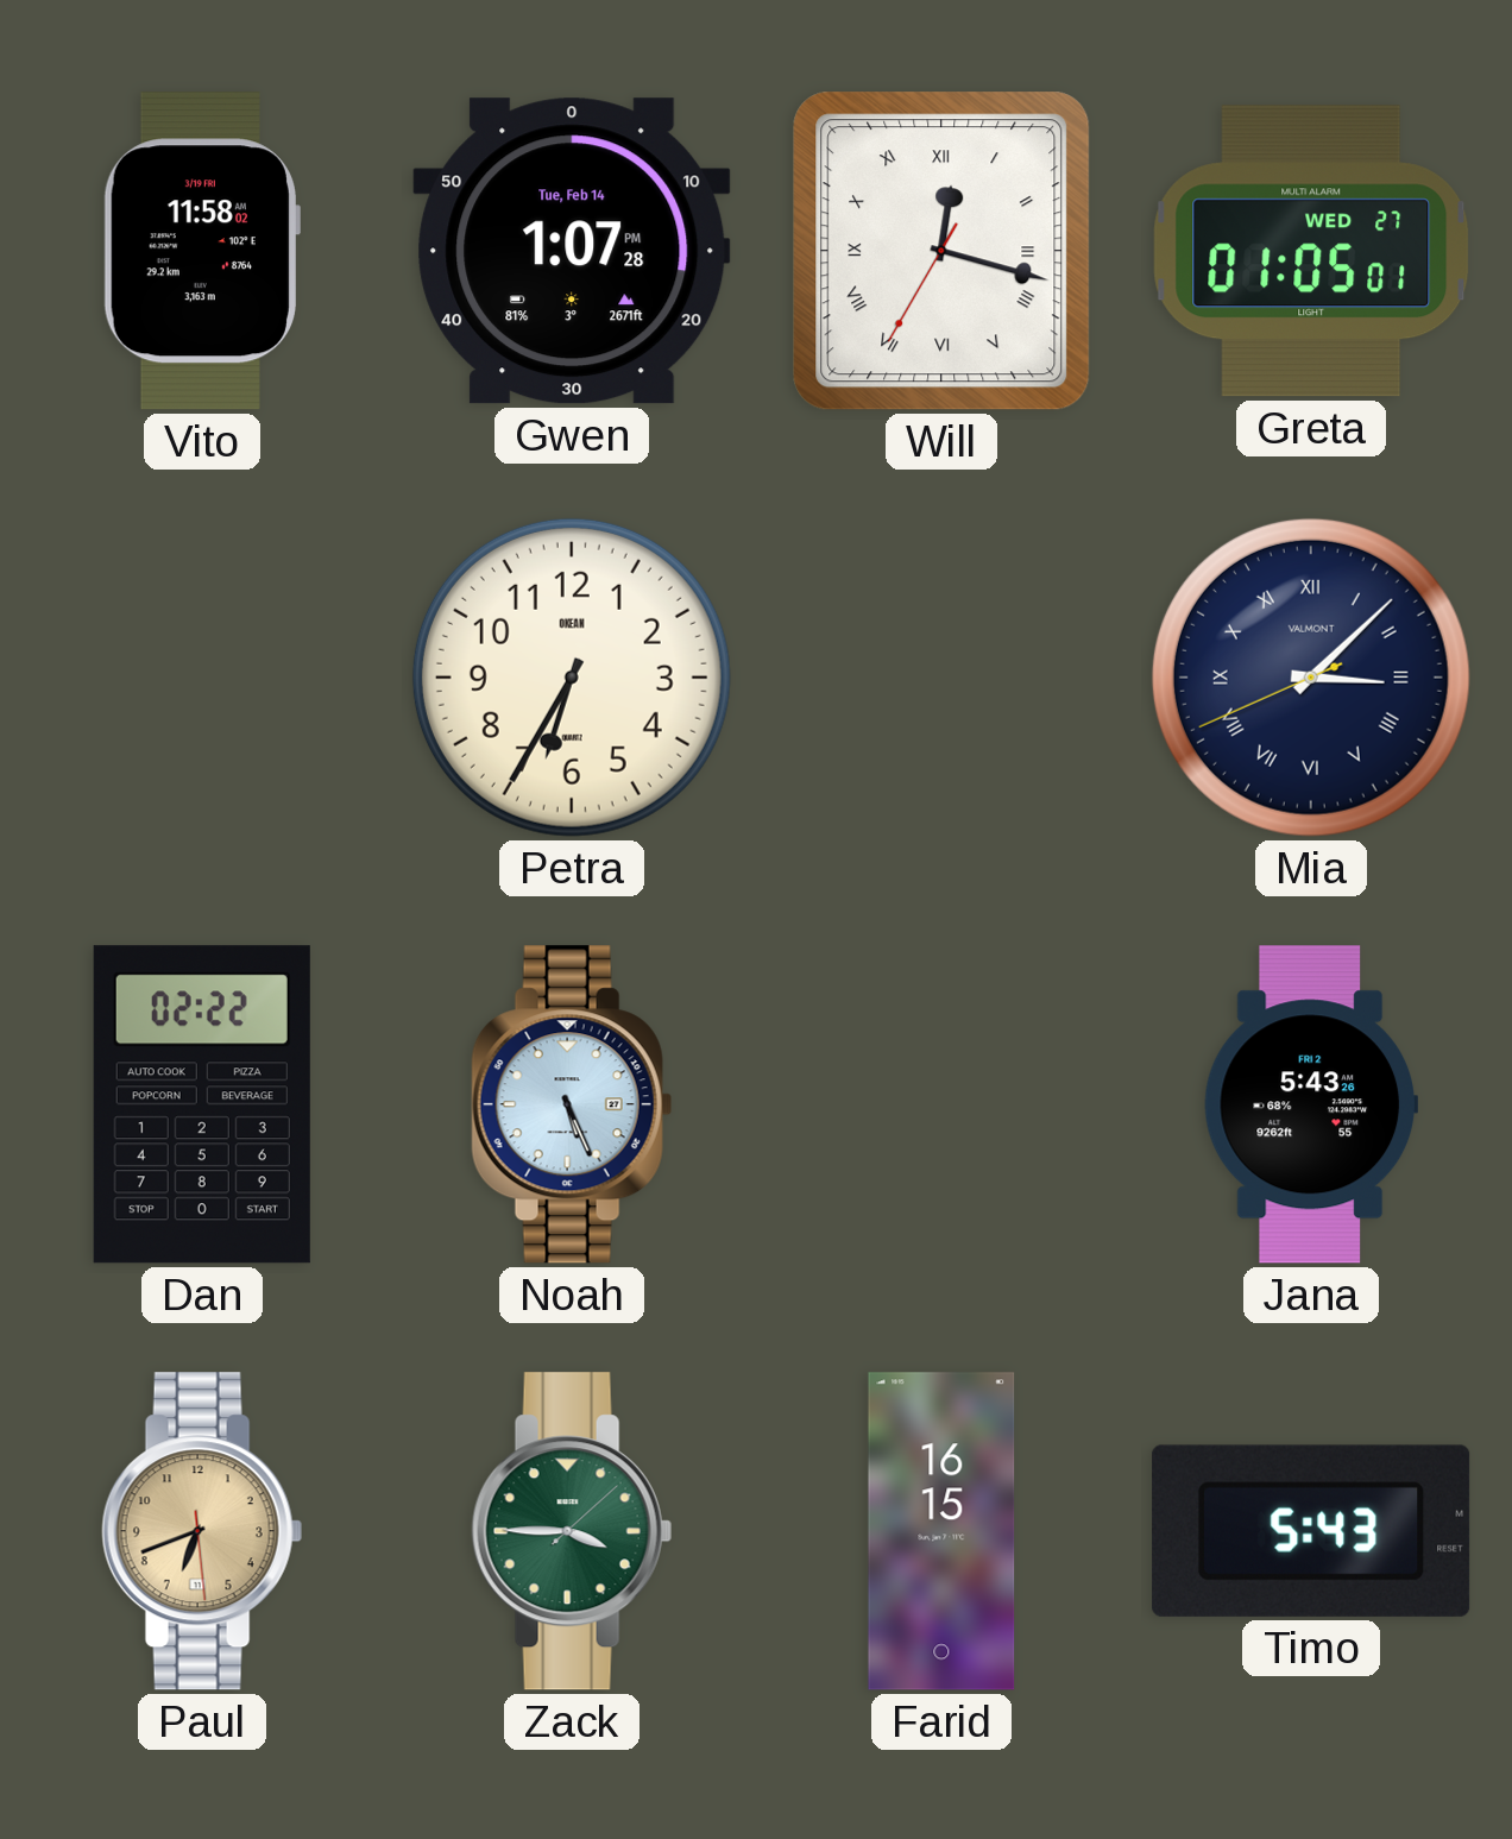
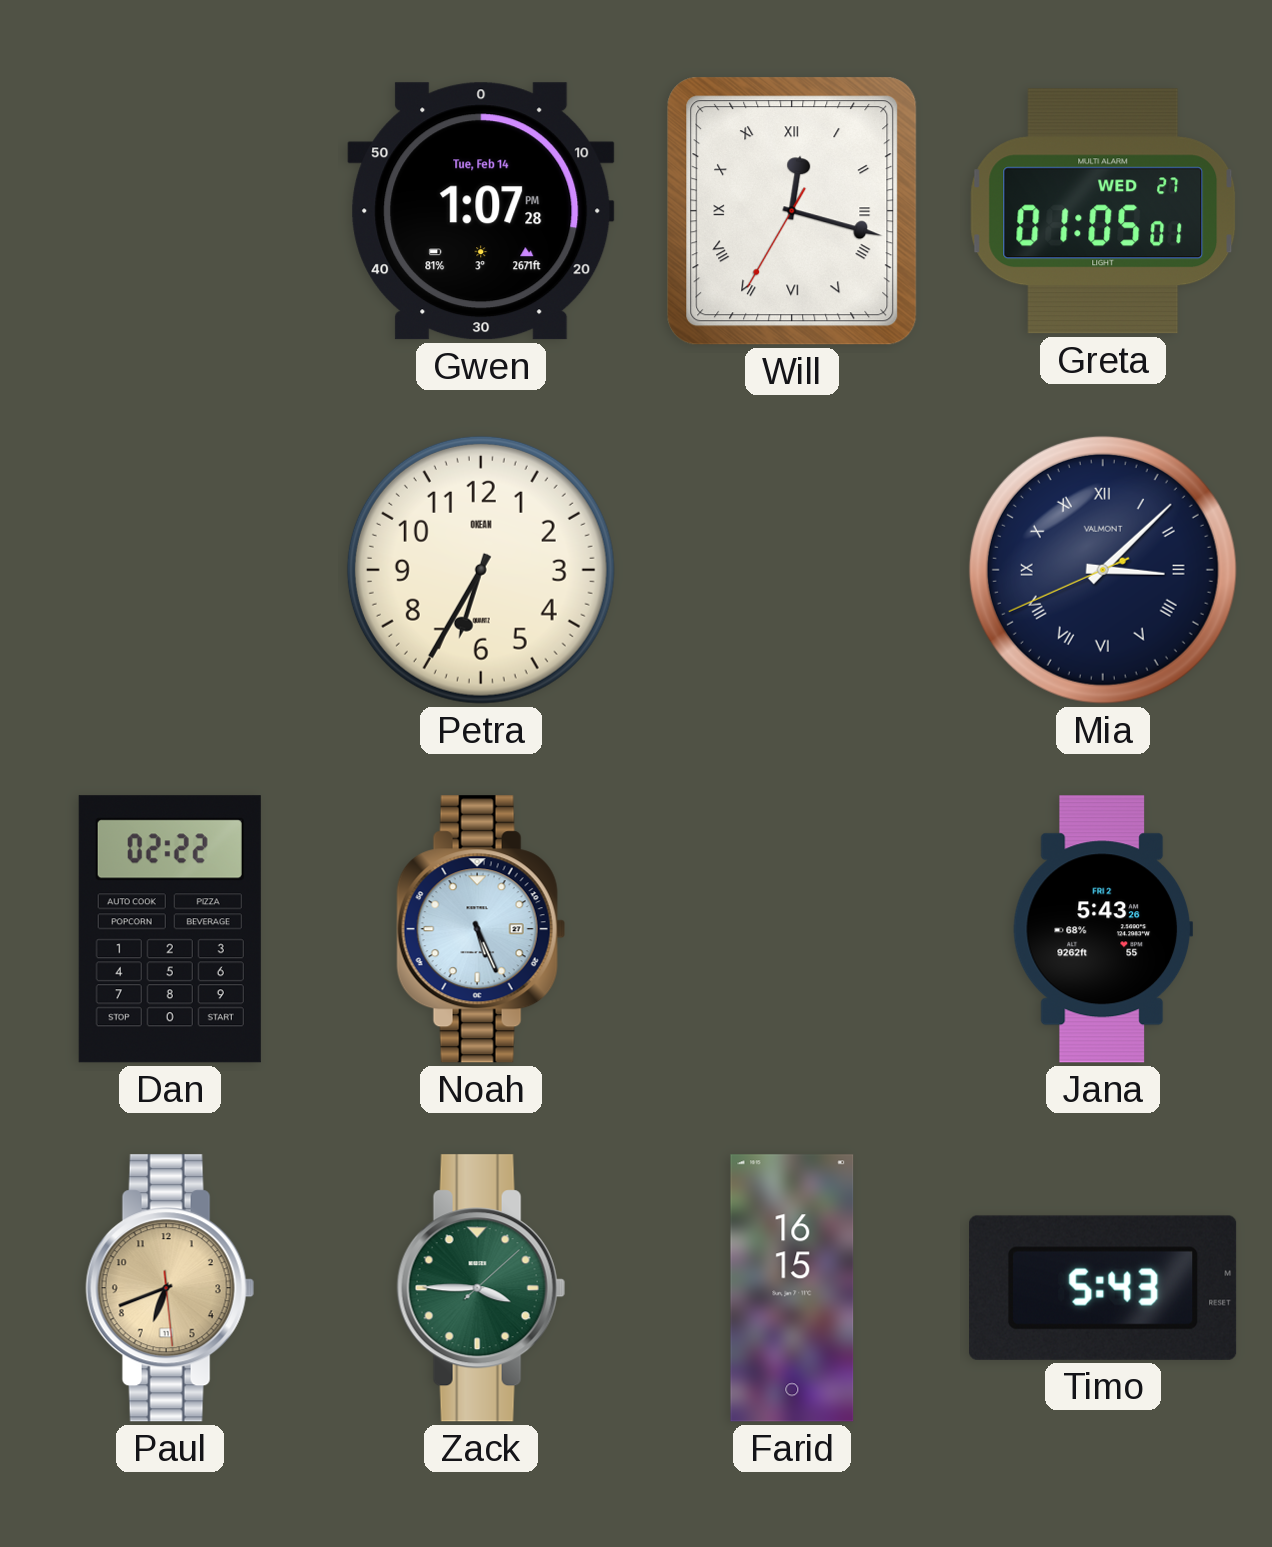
Vito: 11:58 -> none
